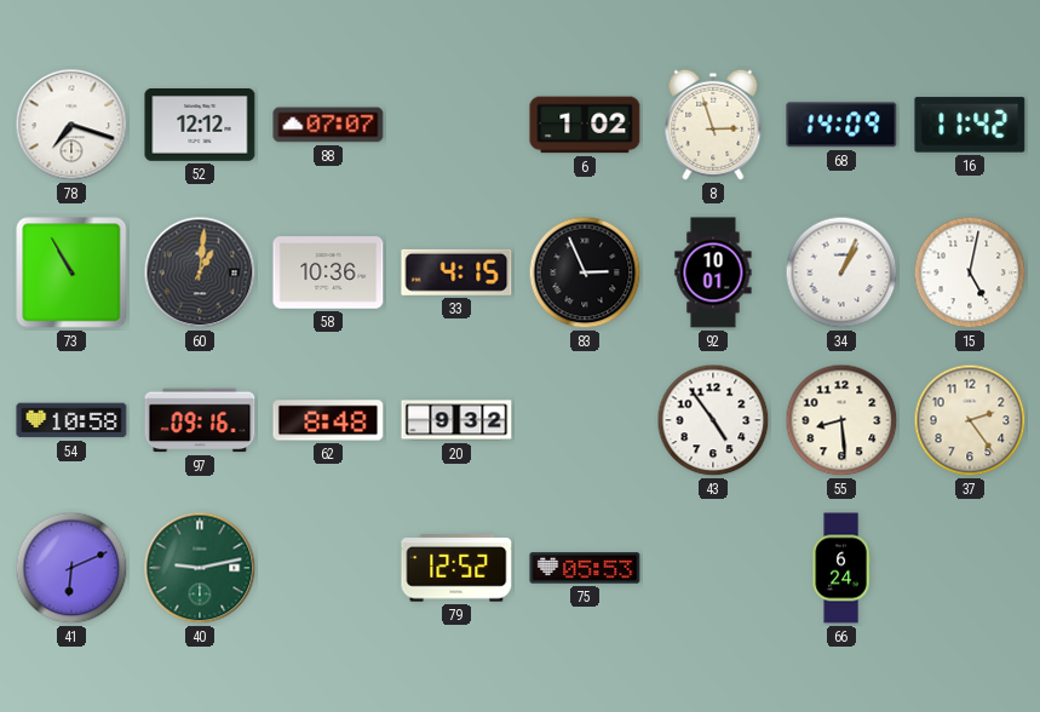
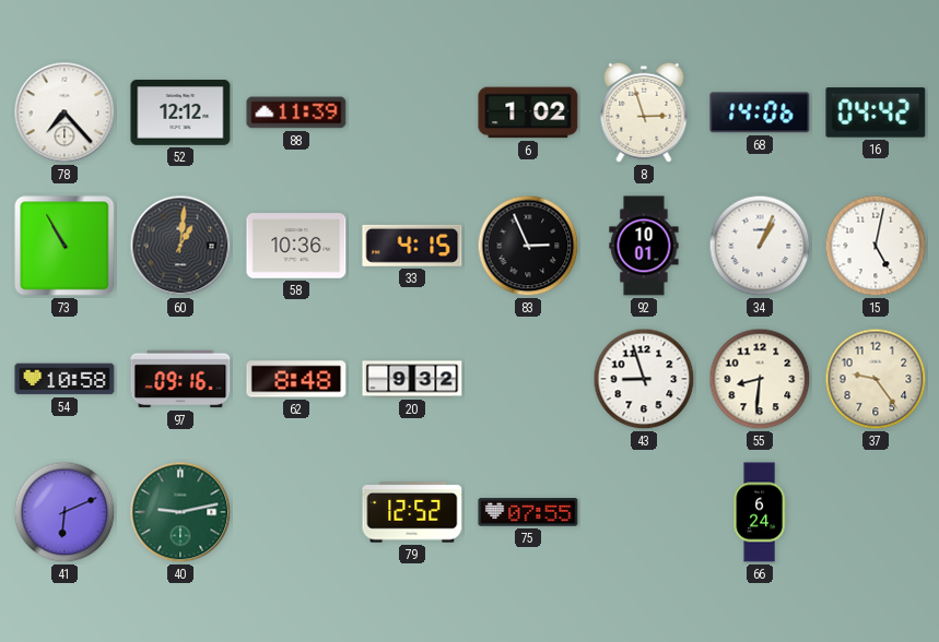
78: 7:18 -> 7:23
88: 07:07 -> 11:39
68: 14:09 -> 14:06
16: 11:42 -> 04:42
43: 4:54 -> 8:57
55: 8:29 -> 8:31
37: 2:24 -> 9:24
75: 05:53 -> 07:55
